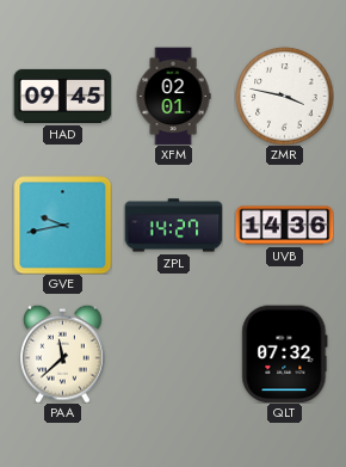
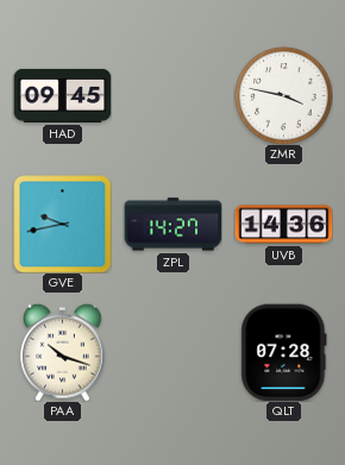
XFM: 02:01 -> none
PAA: 11:38 -> 10:18
QLT: 07:32 -> 07:28
